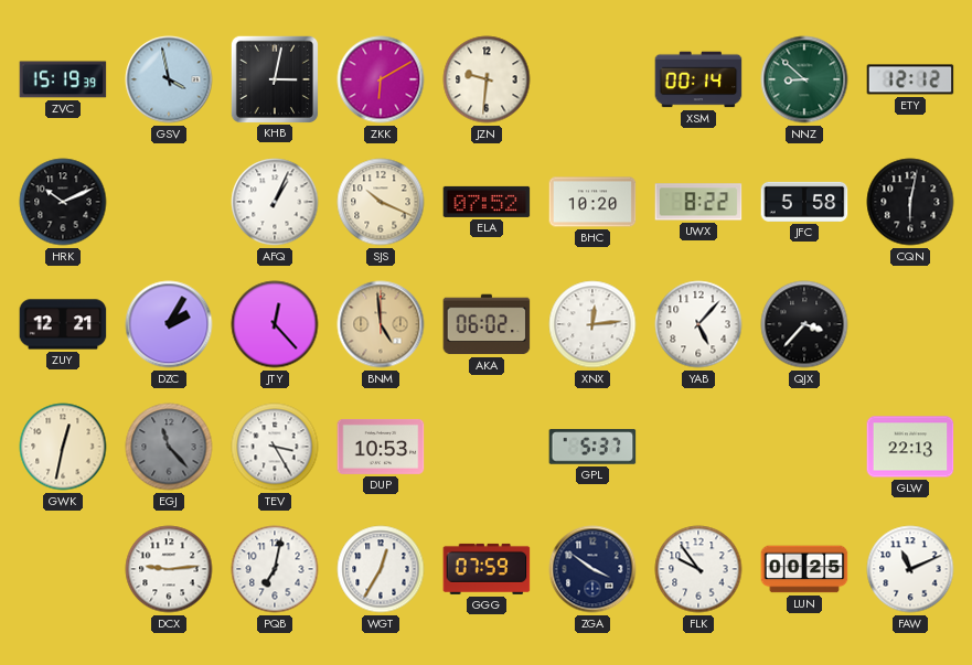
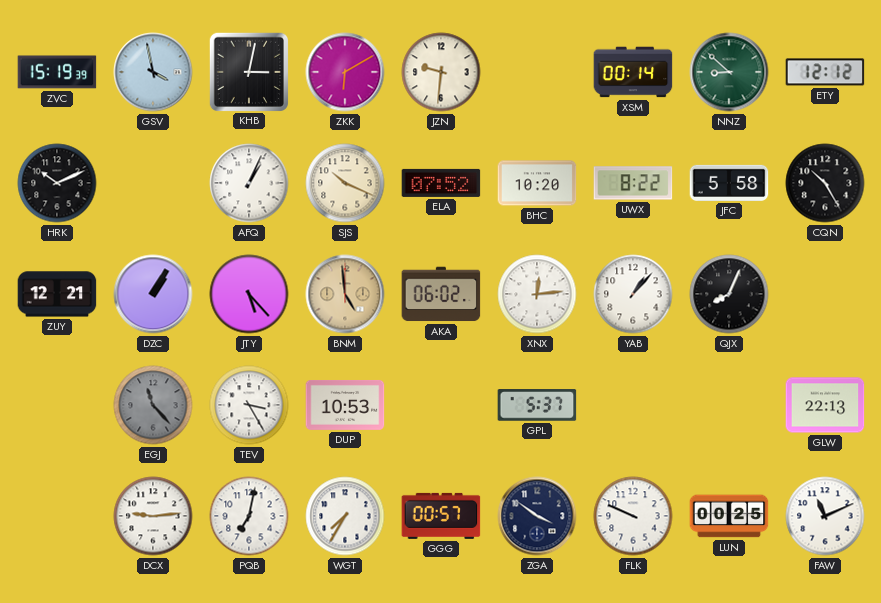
CQN: 6:02 -> 10:25
DZC: 2:05 -> 1:05
JTY: 12:23 -> 5:23
YAB: 5:07 -> 1:07
QJX: 3:37 -> 8:04
GWK: 12:32 -> none
WGT: 12:35 -> 7:35
GGG: 07:59 -> 00:57
FLK: 9:54 -> 9:49
